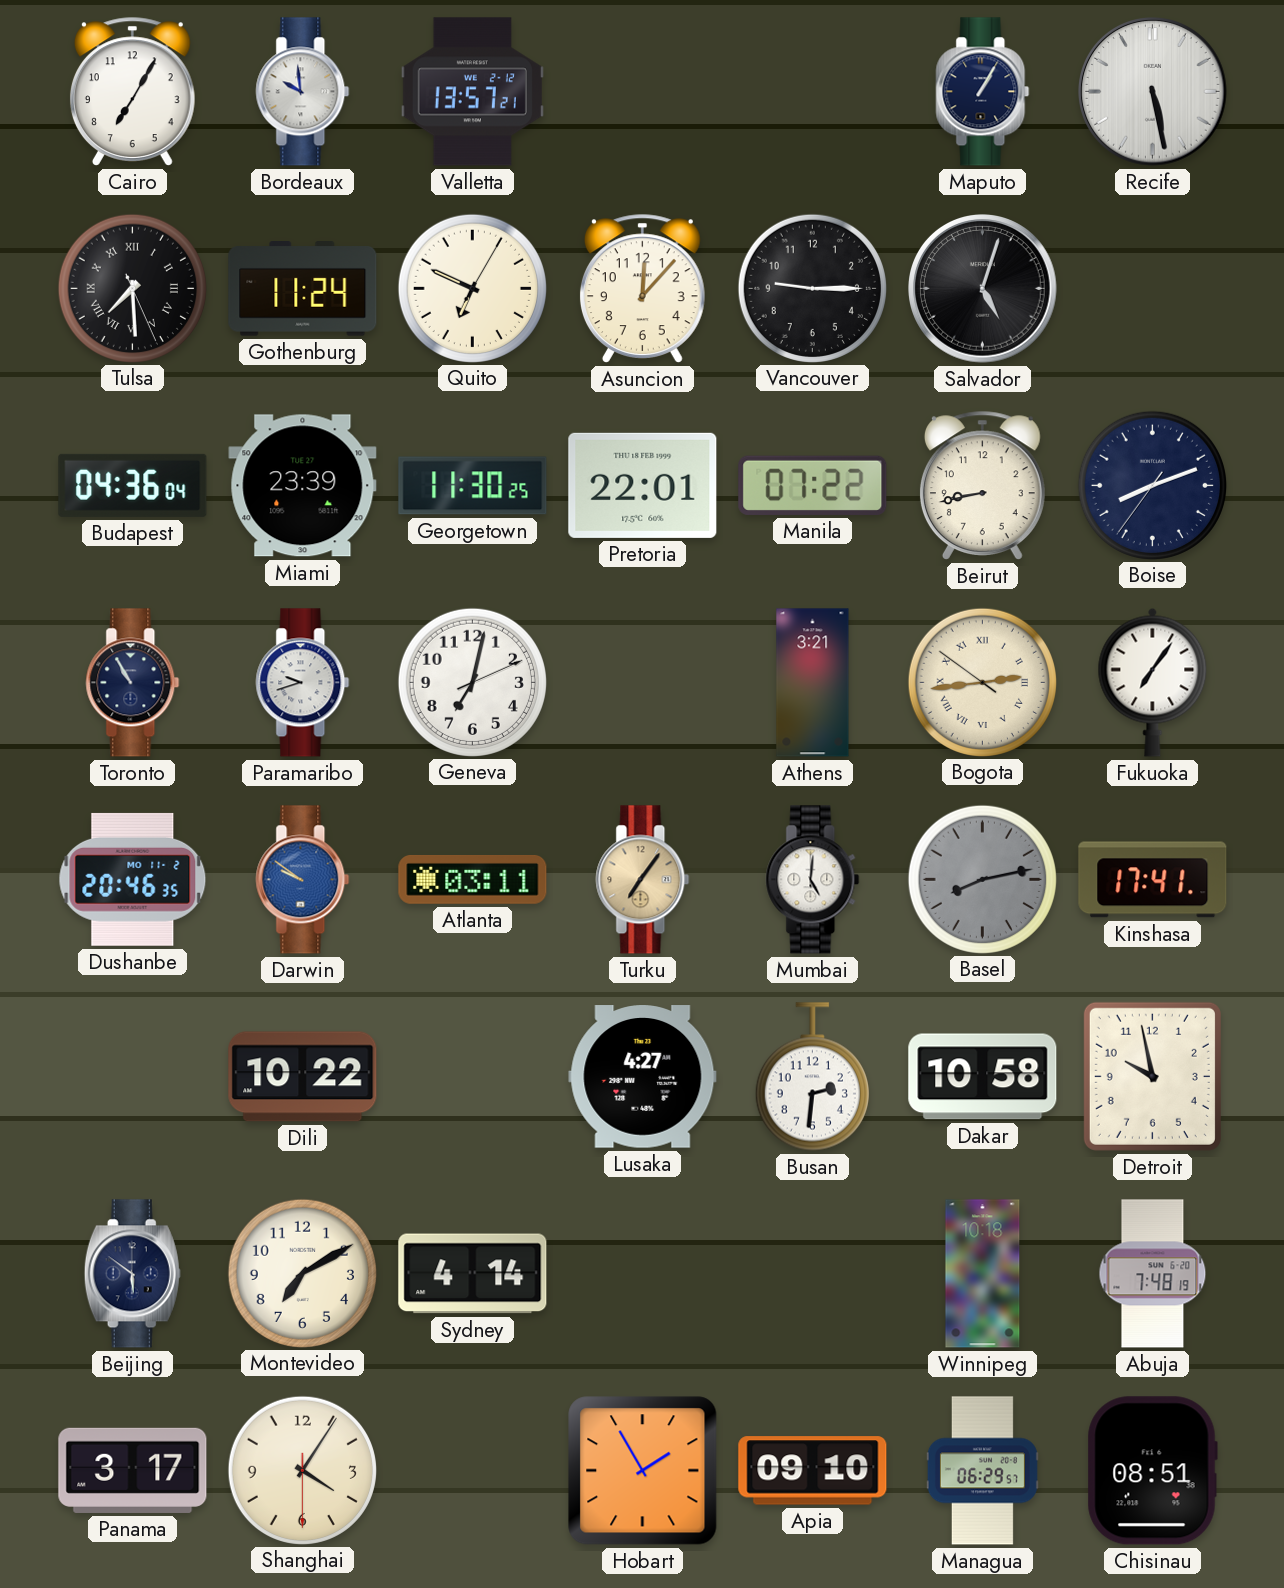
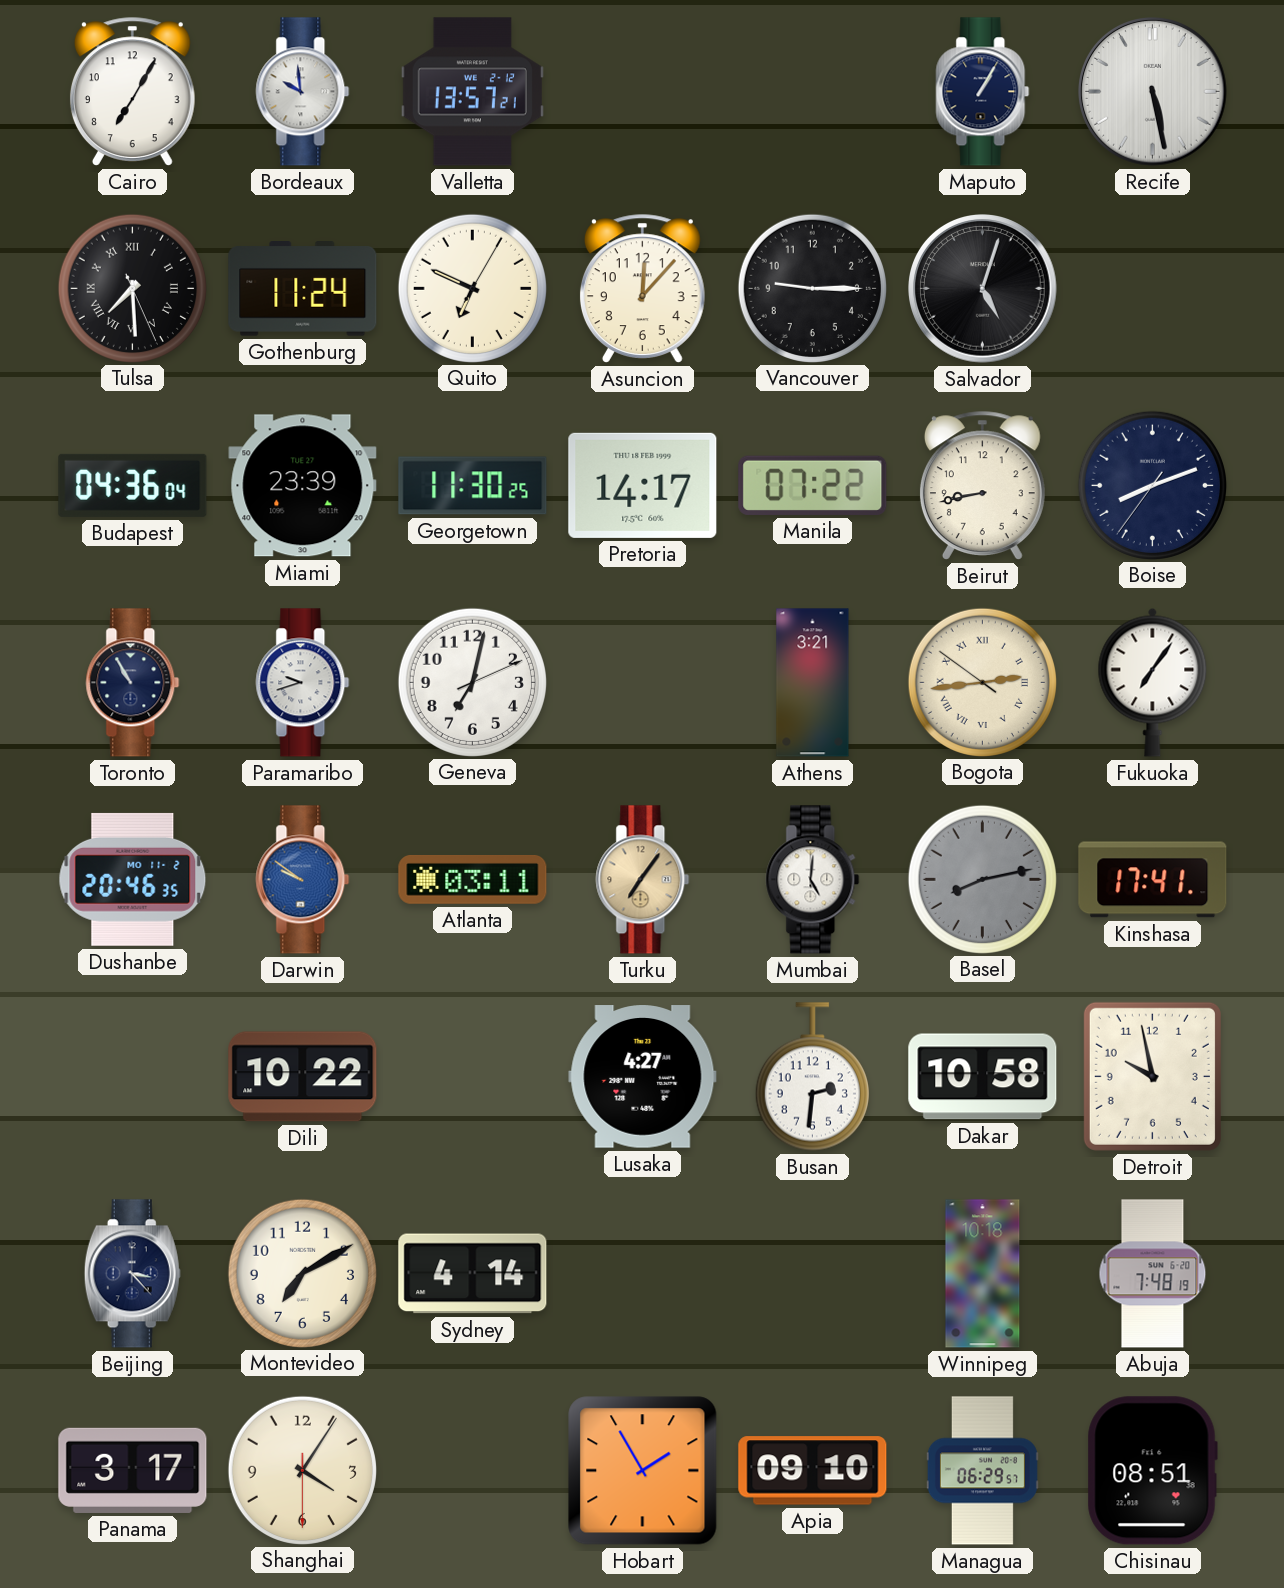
Pretoria: 22:01 -> 14:17
Beijing: 5:51 -> 3:23
